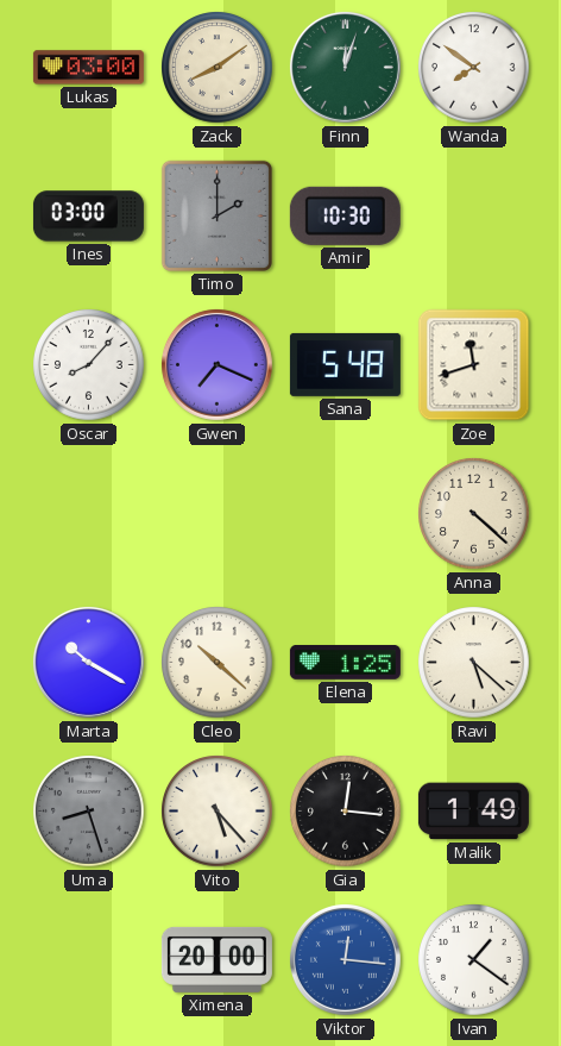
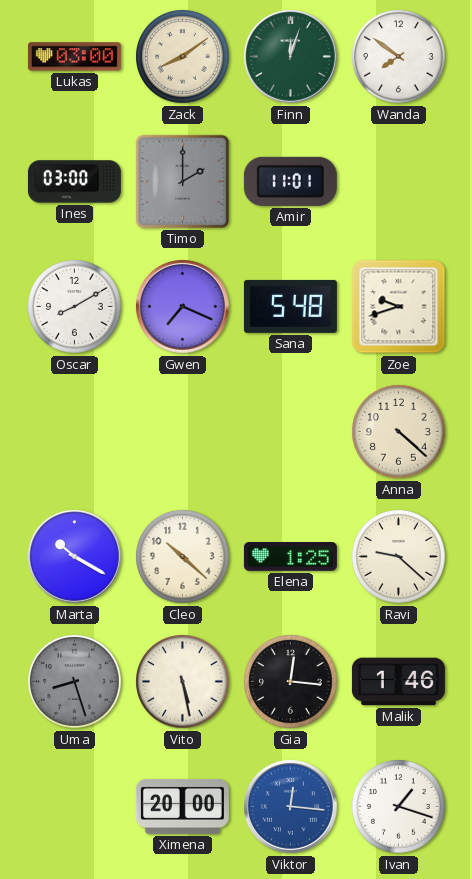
Amir: 10:30 -> 11:01
Oscar: 8:07 -> 8:10
Zoe: 11:42 -> 9:42
Ravi: 5:22 -> 9:22
Vito: 5:23 -> 5:28
Malik: 1:49 -> 1:46
Ivan: 1:21 -> 1:18
